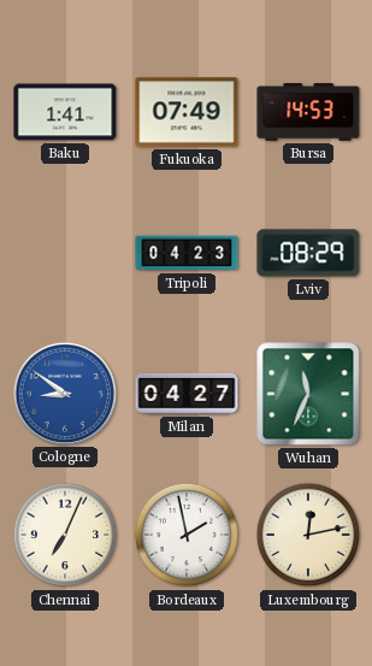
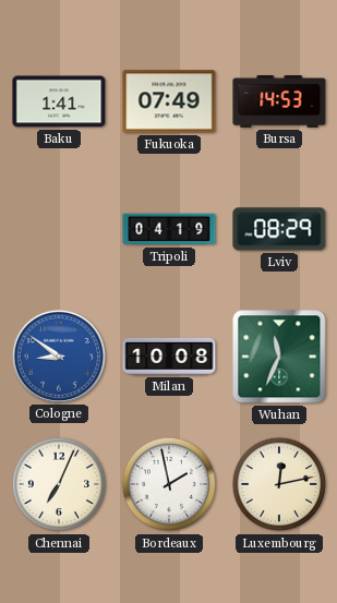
Tripoli: 04:23 -> 04:19
Milan: 04:27 -> 10:08
